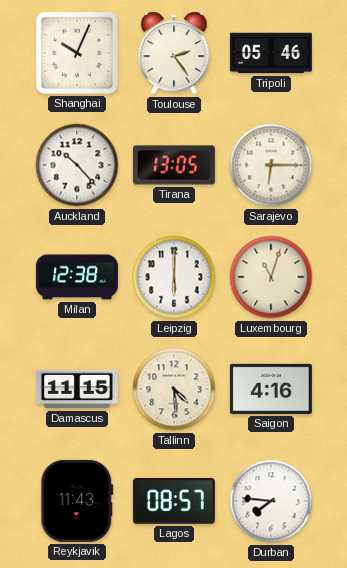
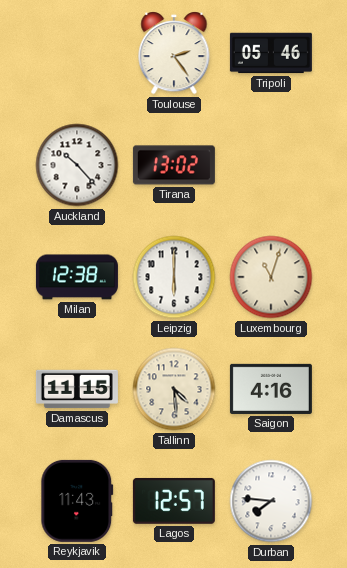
Shanghai: 10:04 -> none
Tirana: 13:05 -> 13:02
Sarajevo: 6:15 -> none
Lagos: 08:57 -> 12:57
